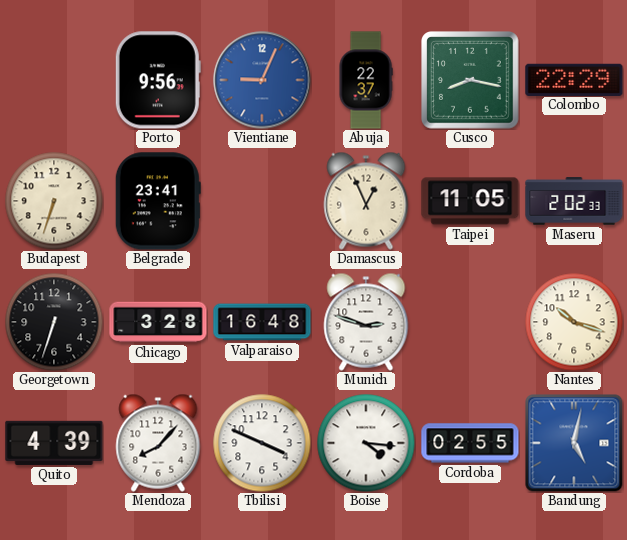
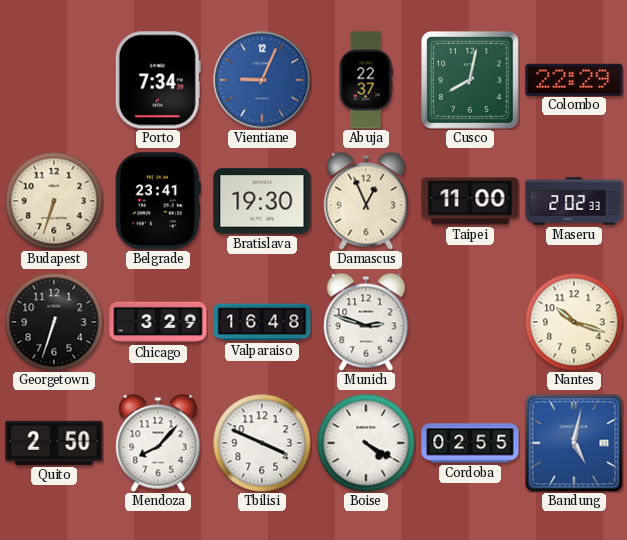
Porto: 9:56 -> 7:34
Cusco: 8:17 -> 8:02
Bratislava: none -> 19:30
Taipei: 11:05 -> 11:00
Chicago: 3:28 -> 3:29
Quito: 4:39 -> 2:50
Boise: 4:16 -> 4:20
